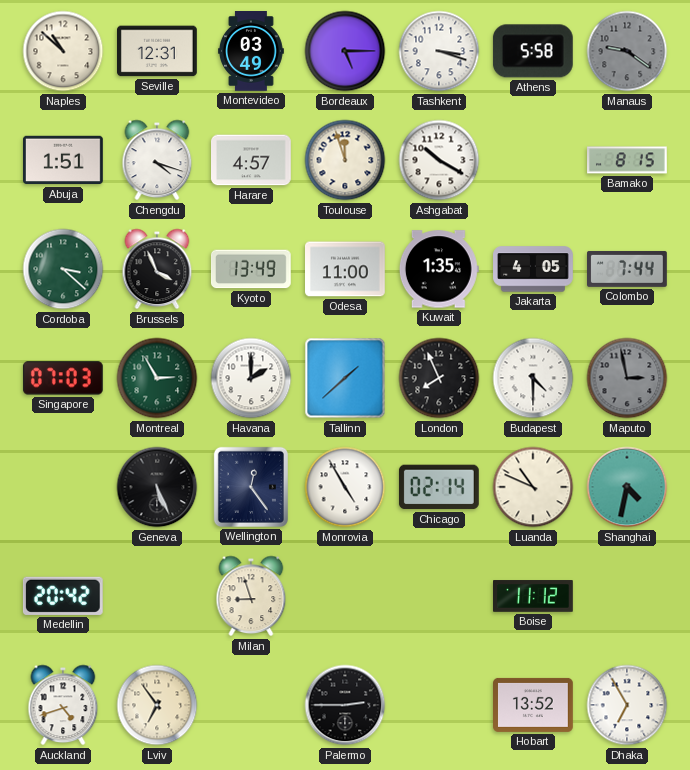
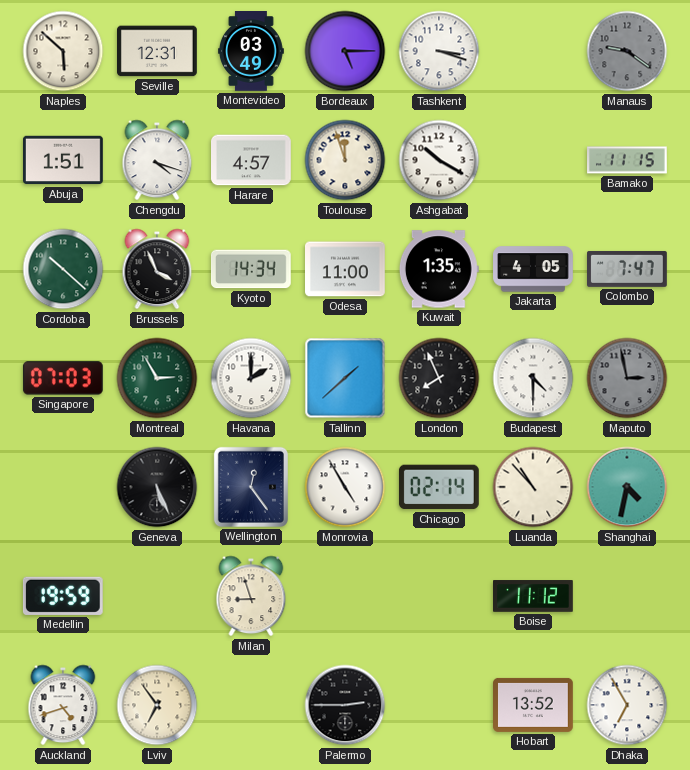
Naples: 10:52 -> 5:52
Athens: 5:58 -> none
Bamako: 8:15 -> 11:15
Cordoba: 3:22 -> 10:22
Kyoto: 13:49 -> 14:34
Colombo: 7:44 -> 7:47
Luanda: 10:49 -> 10:53
Medellin: 20:42 -> 19:59
